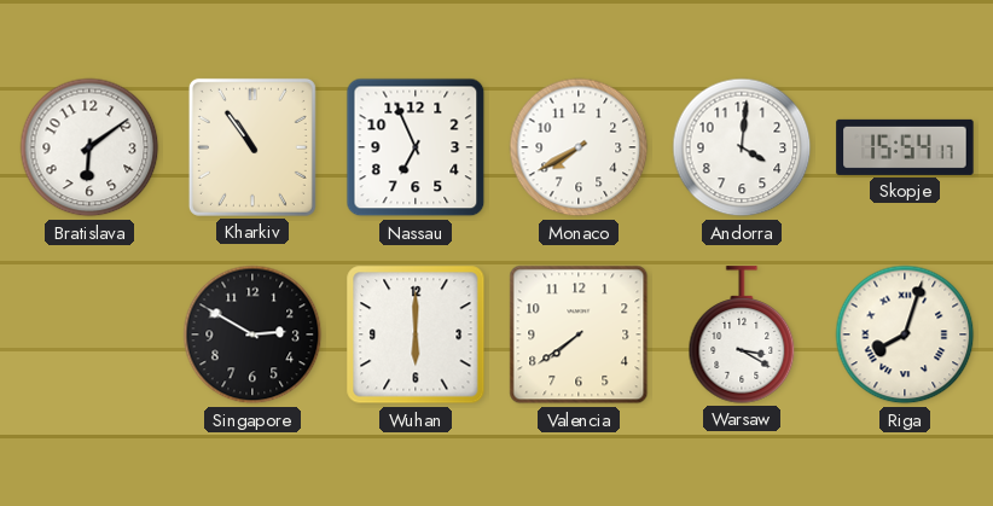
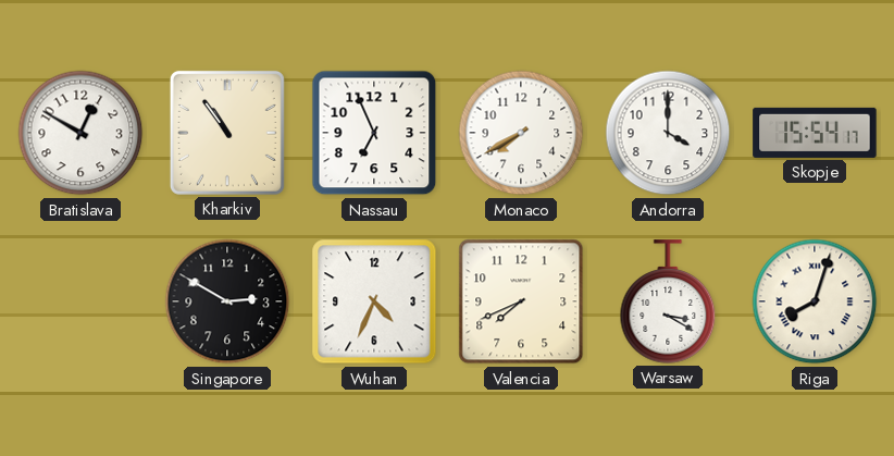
Bratislava: 6:09 -> 12:50
Andorra: 4:01 -> 4:00
Wuhan: 6:00 -> 4:34
Valencia: 7:39 -> 7:41
